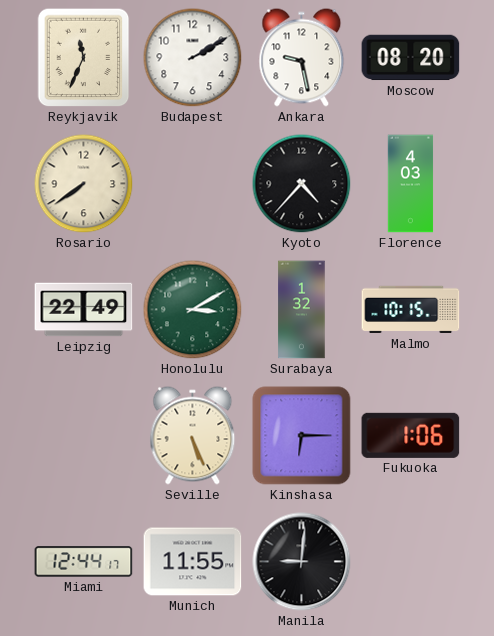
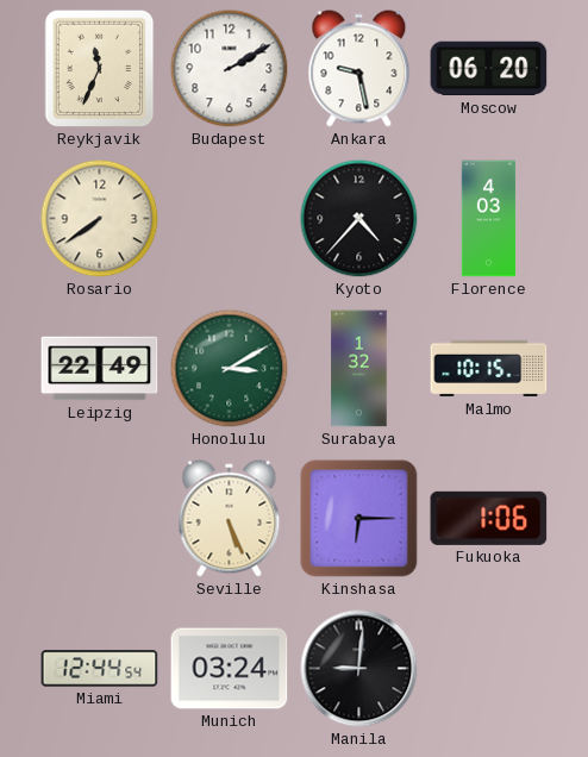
Moscow: 08:20 -> 06:20
Miami: 12:44:17 -> 12:44:54
Munich: 11:55 -> 03:24
